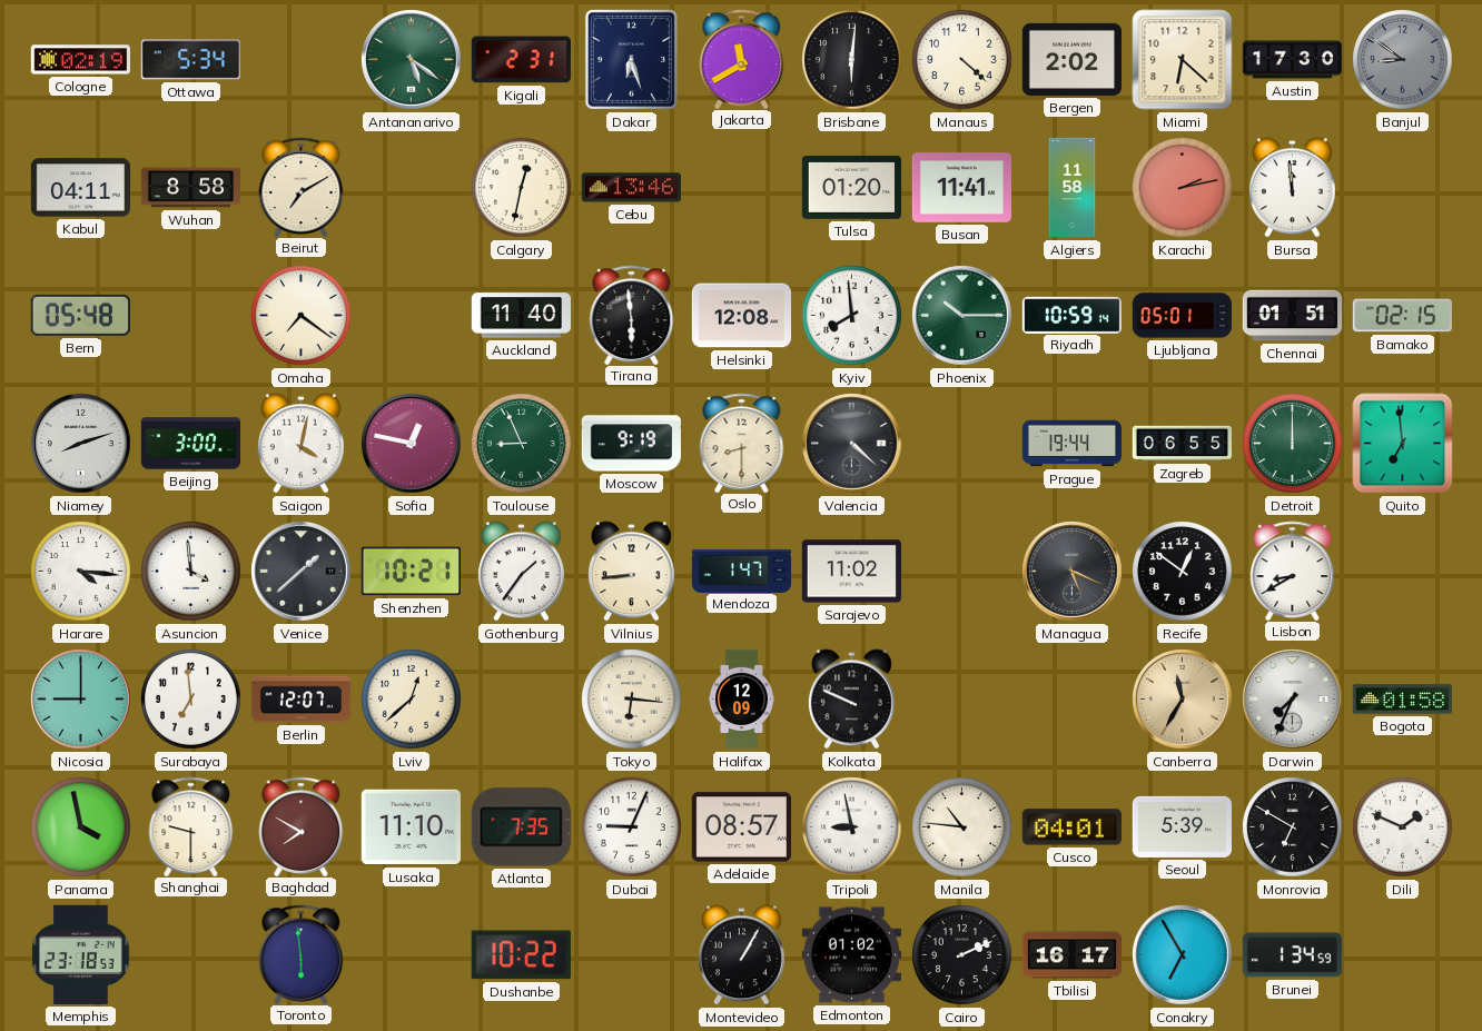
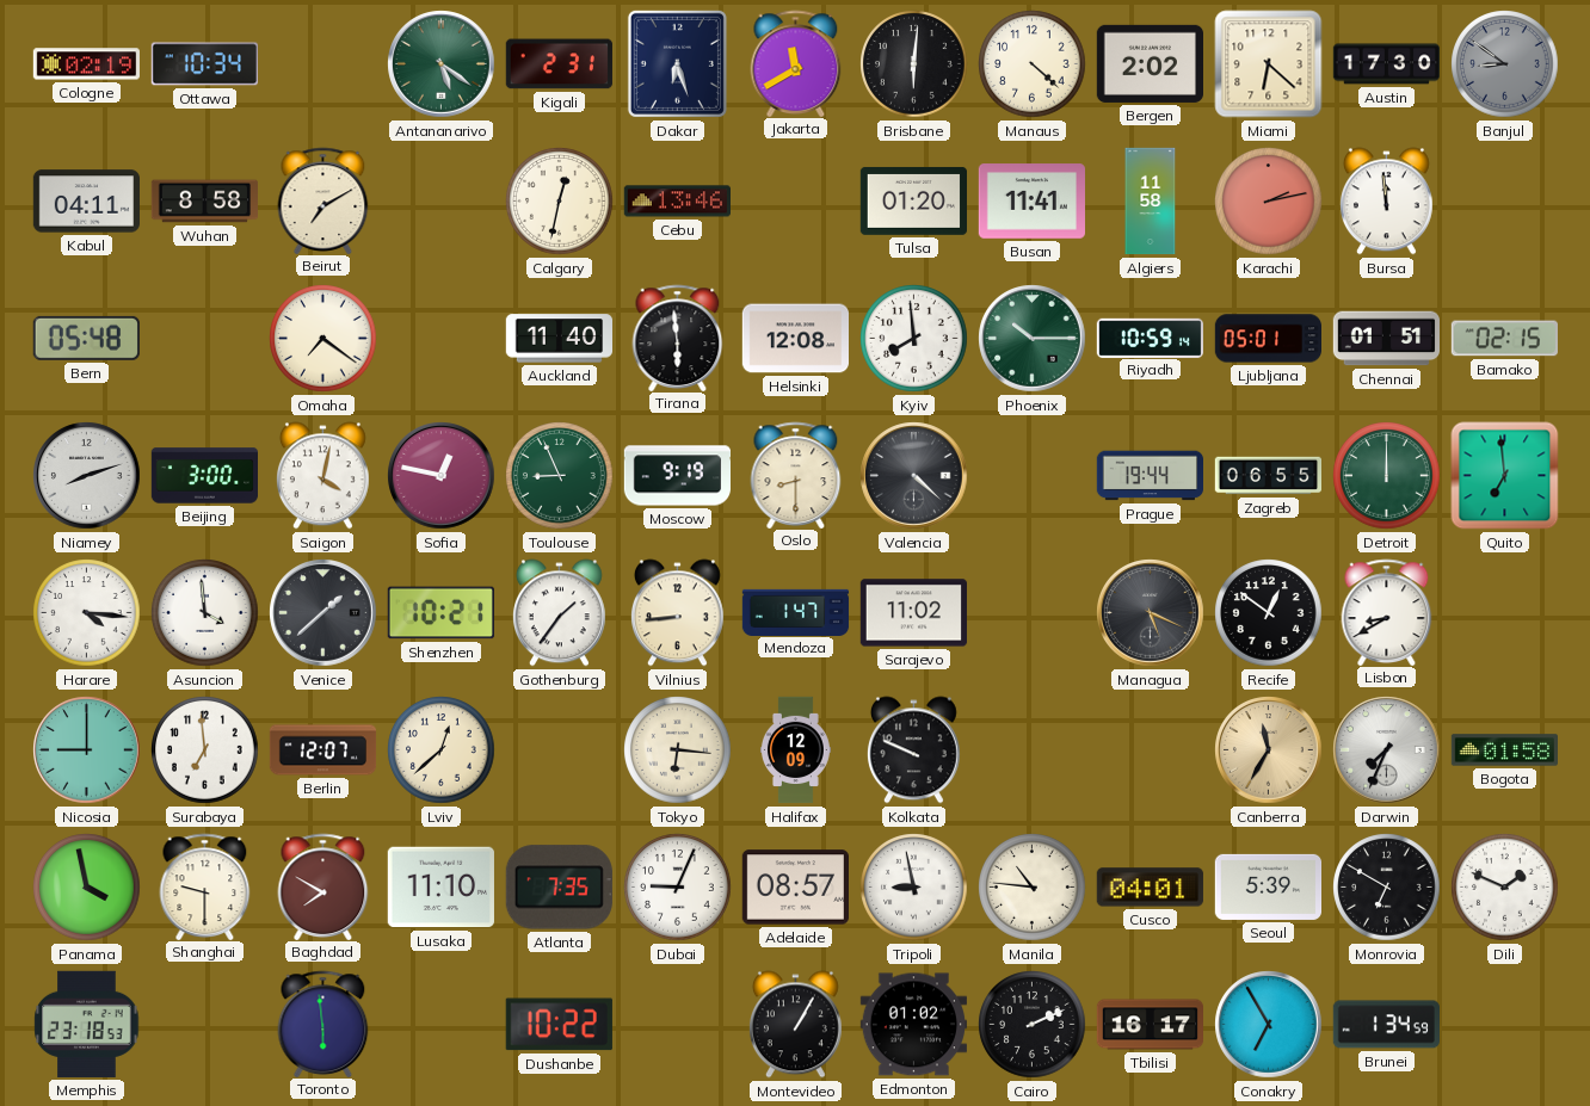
Ottawa: 5:34 -> 10:34
